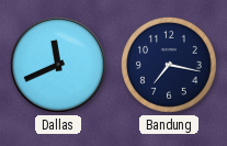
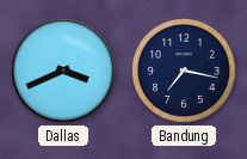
Dallas: 11:41 -> 3:41
